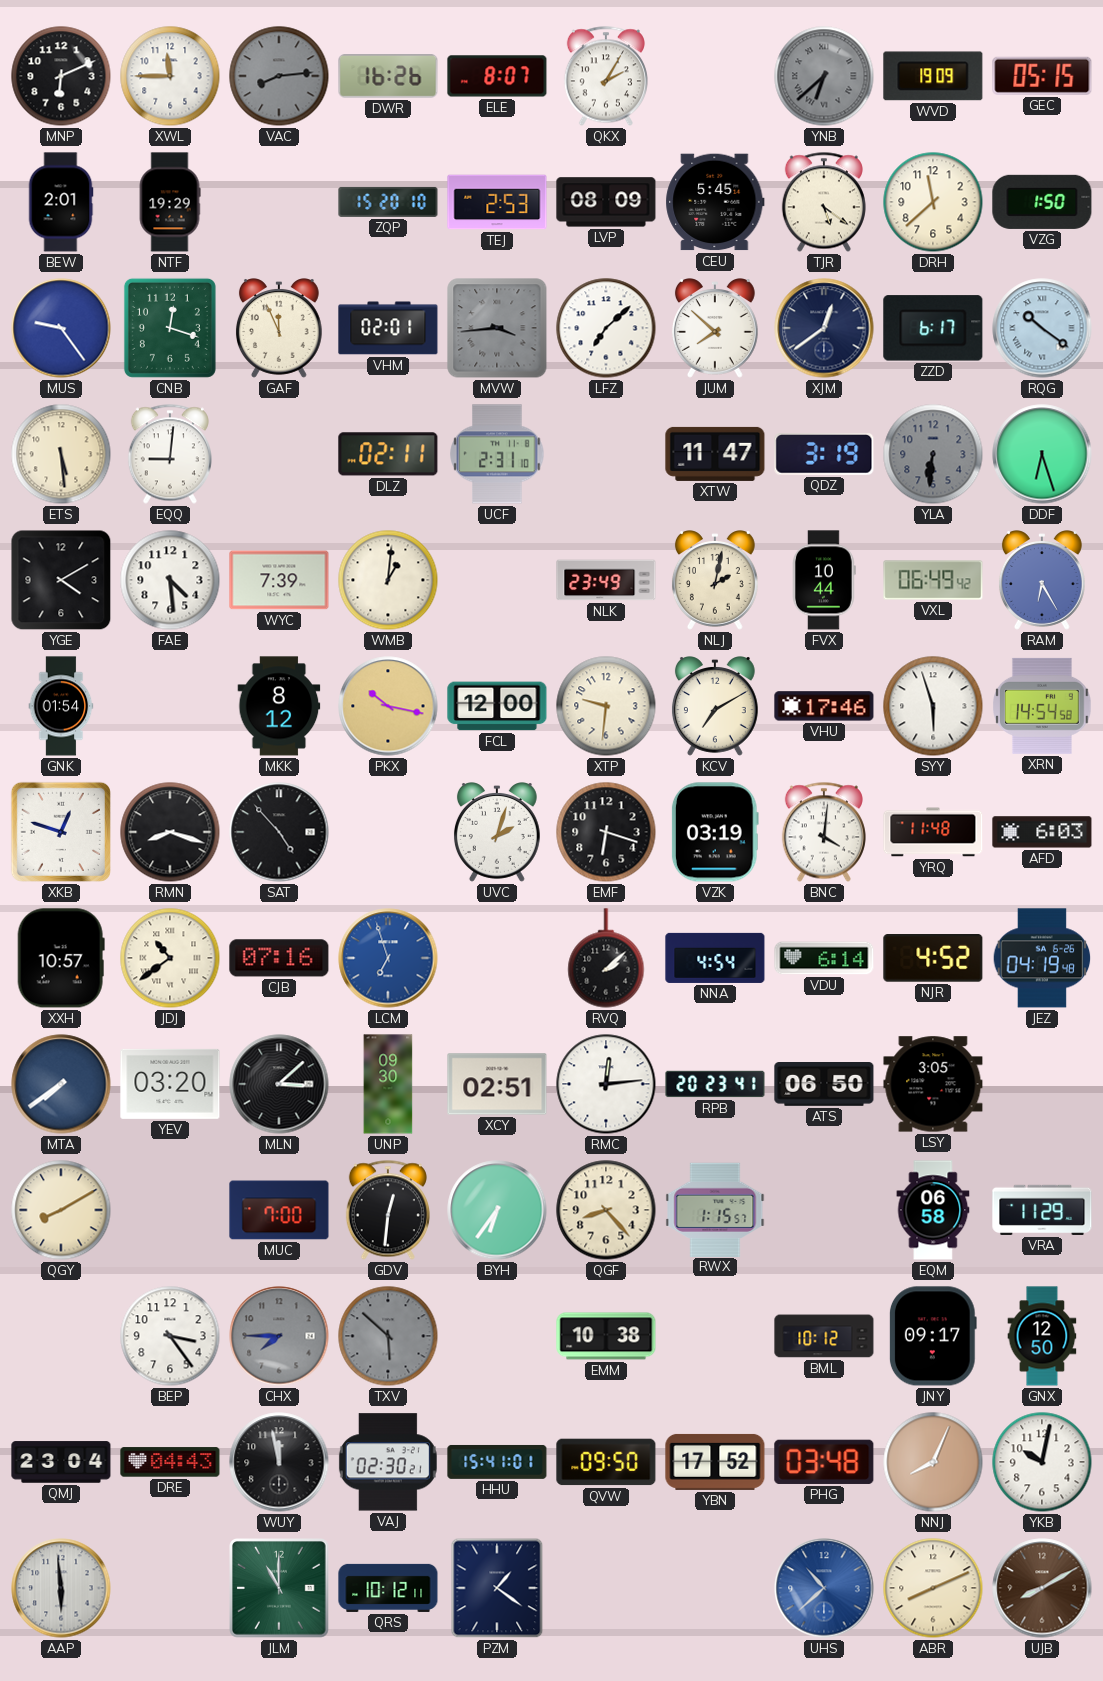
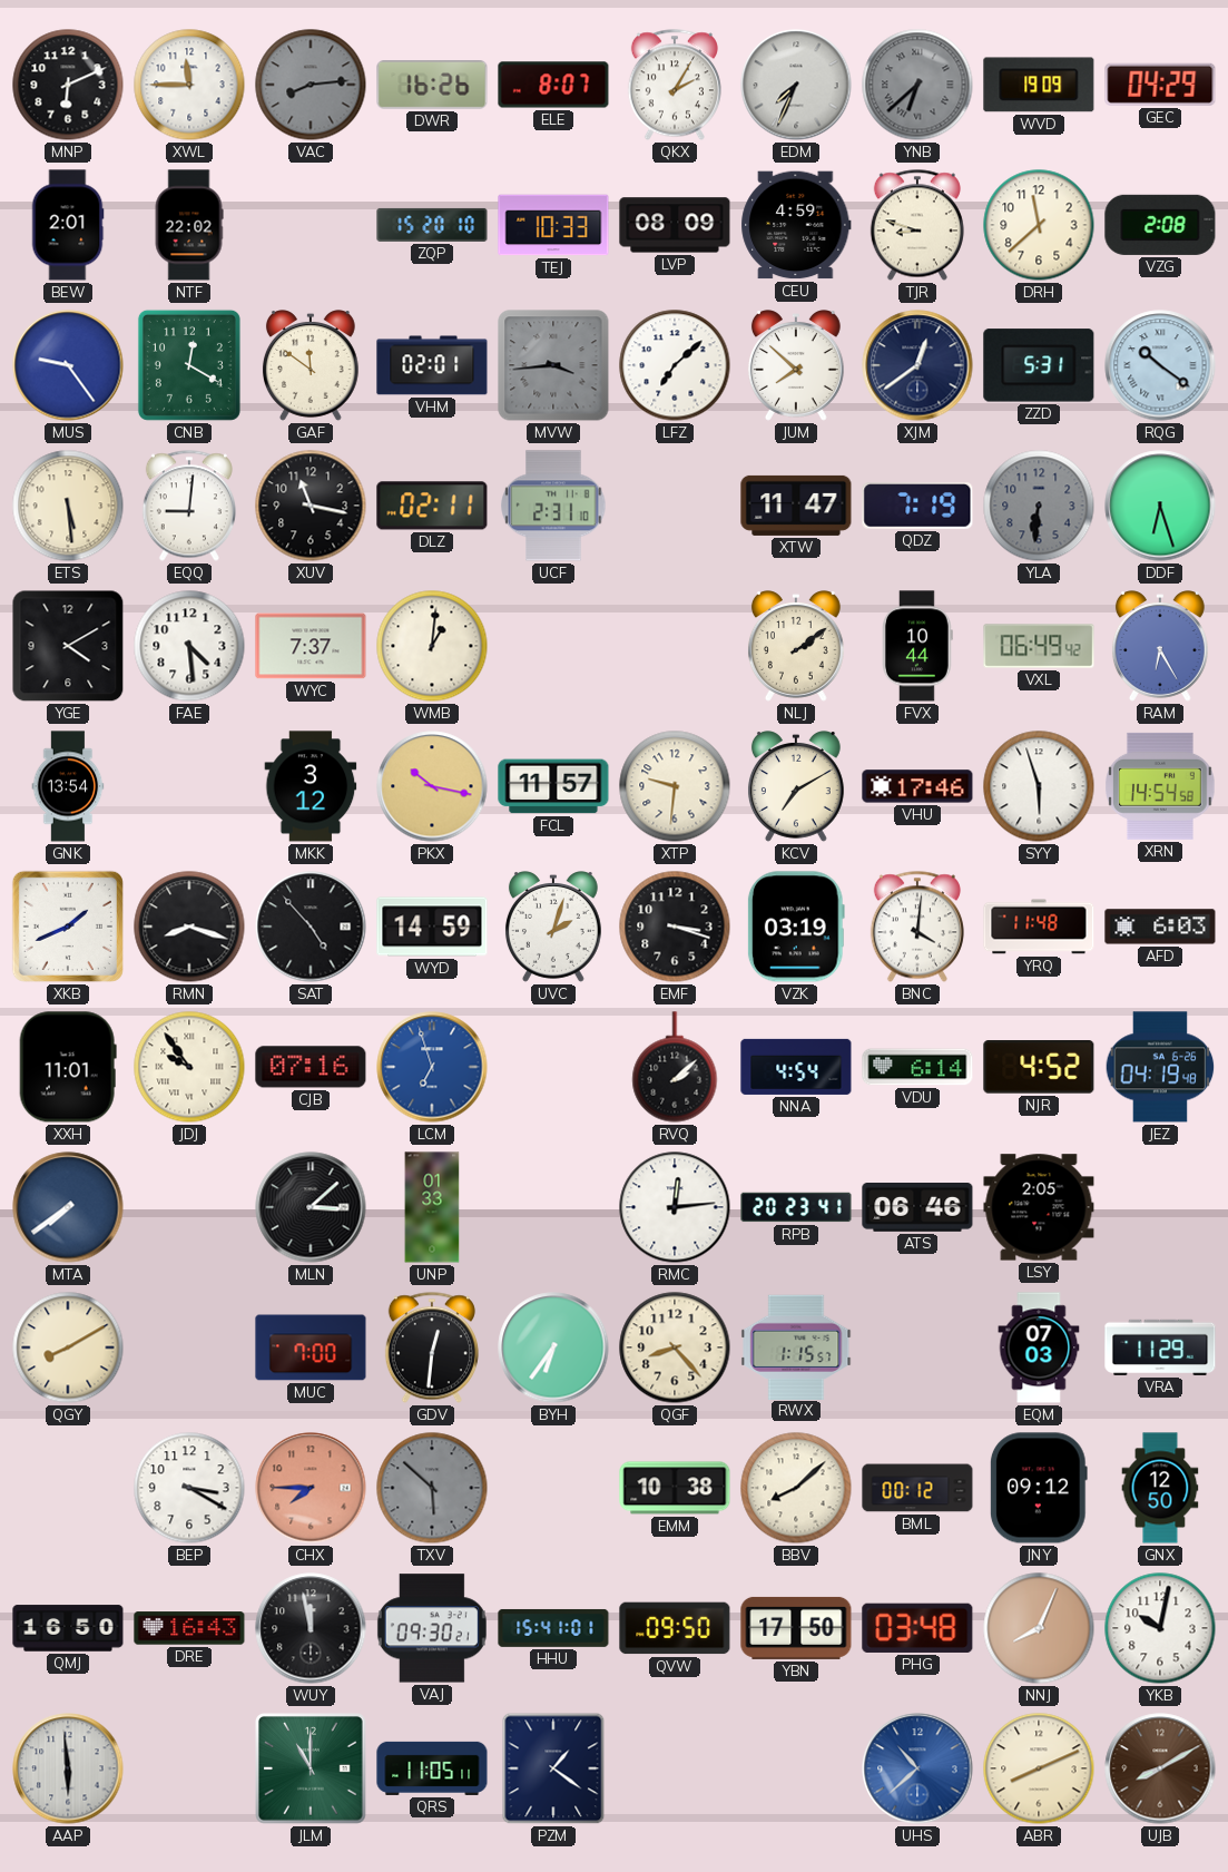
EDM: none -> 7:34
GEC: 05:15 -> 04:29
NTF: 19:29 -> 22:02
TEJ: 2:53 -> 10:33
CEU: 5:45 -> 4:59
TJR: 5:21 -> 8:48
VZG: 1:50 -> 2:08
CNB: 12:18 -> 12:20
GAF: 11:56 -> 11:51
ZZD: 6:17 -> 5:31
XUV: none -> 11:17
QDZ: 3:19 -> 7:19
WYC: 7:39 -> 7:37
NLK: 23:49 -> none
NLJ: 2:02 -> 2:09
GNK: 01:54 -> 13:54
MKK: 8:12 -> 3:12
FCL: 12:00 -> 11:57
XKB: 12:48 -> 1:41
WYD: none -> 14:59
EMF: 6:18 -> 3:18
XXH: 10:57 -> 11:01
JDJ: 10:39 -> 9:54
YEV: 03:20 -> none
UNP: 09:30 -> 01:33
XCY: 02:51 -> none
ATS: 06:50 -> 06:46
LSY: 3:05 -> 2:05
EQM: 06:58 -> 07:03
BEP: 3:24 -> 3:20
CHX dial: grey -> salmon
BBV: none -> 8:08
BML: 10:12 -> 00:12
JNY: 09:17 -> 09:12
QMJ: 23:04 -> 16:50
DRE: 04:43 -> 16:43
VAJ: 02:30 -> 09:30
YBN: 17:52 -> 17:50
QRS: 10:12 -> 11:05
